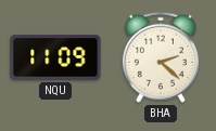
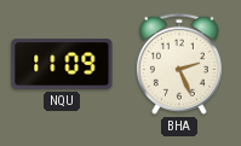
BHA: 2:22 -> 2:26
